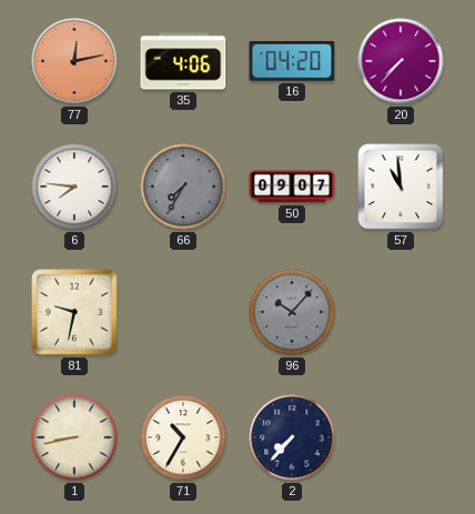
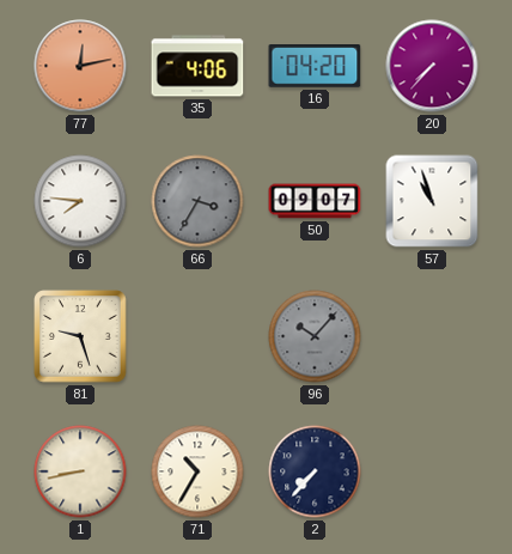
66: 7:35 -> 3:35
57: 10:59 -> 10:57
81: 9:32 -> 9:27
